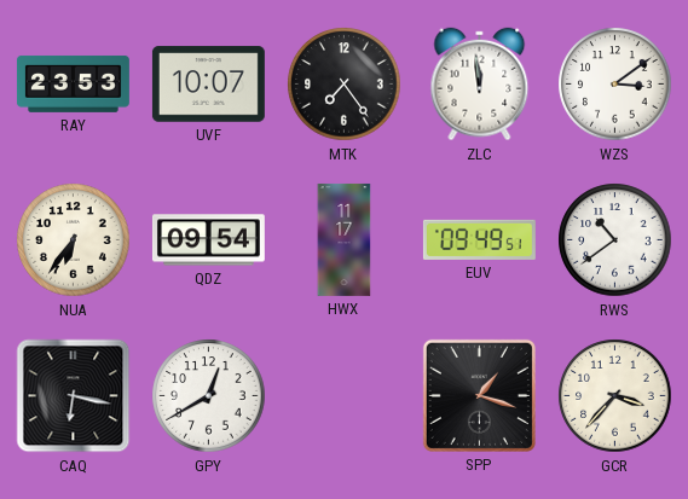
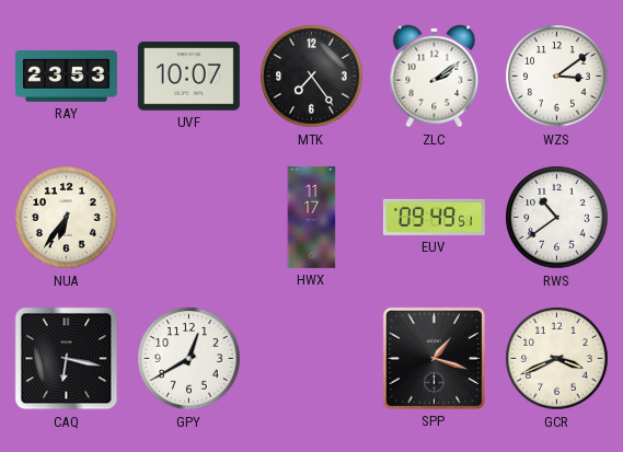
ZLC: 11:59 -> 2:09
QDZ: 09:54 -> none
GCR: 3:37 -> 3:41
